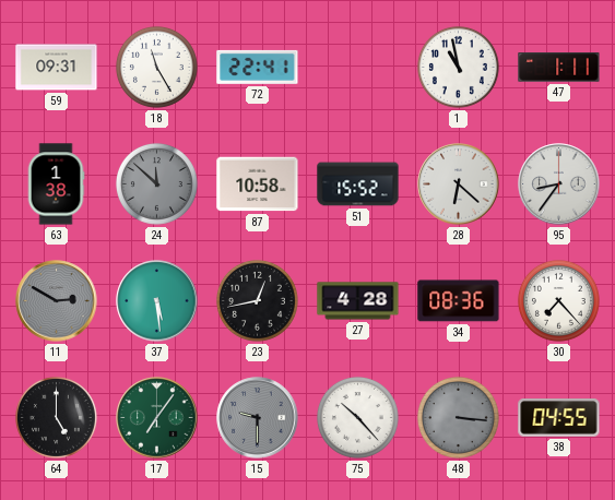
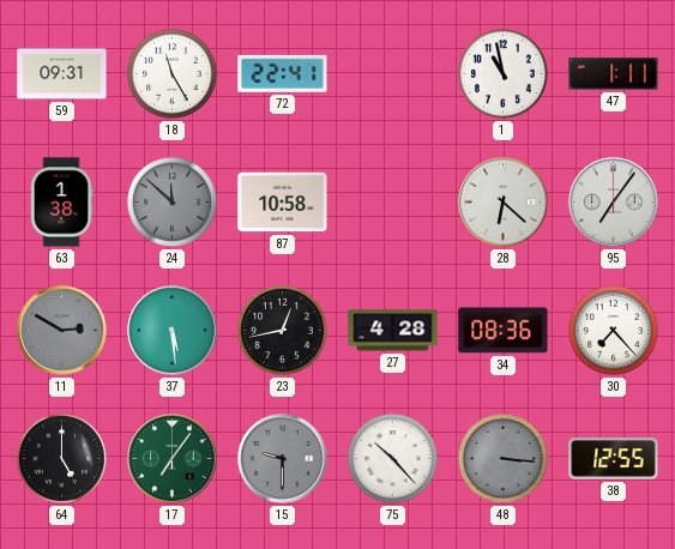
51: 15:52 -> none
95: 8:36 -> 7:06
38: 04:55 -> 12:55
